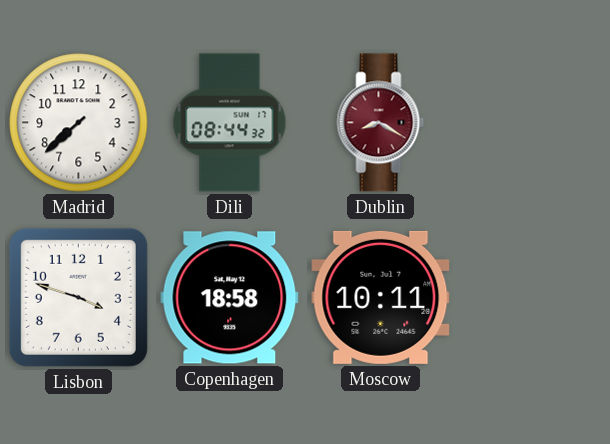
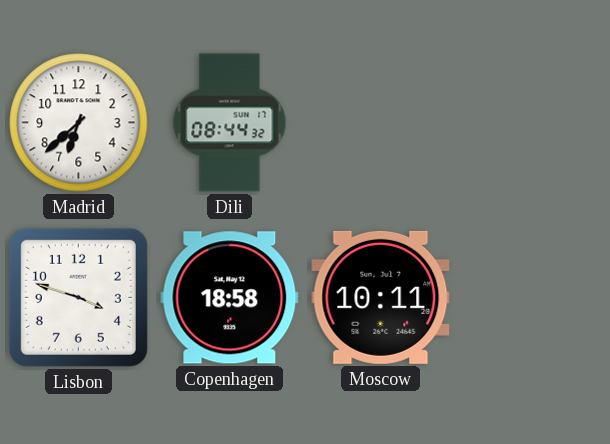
Madrid: 7:38 -> 6:38
Dublin: 8:20 -> none
